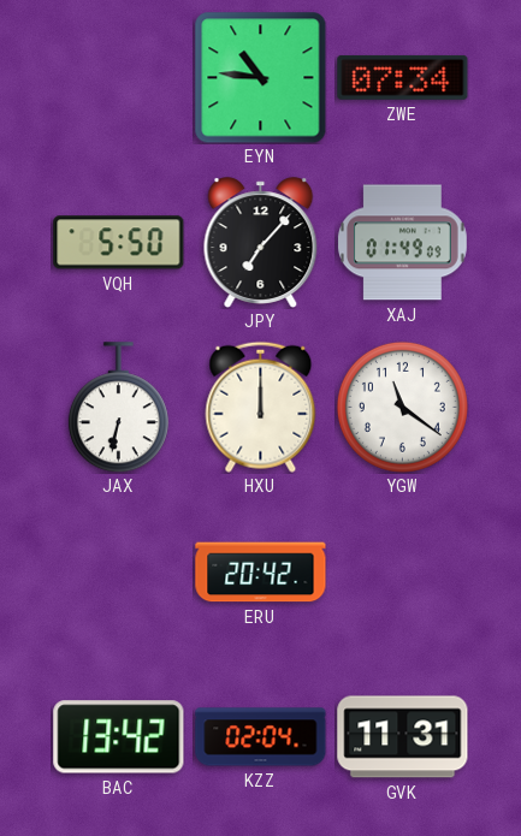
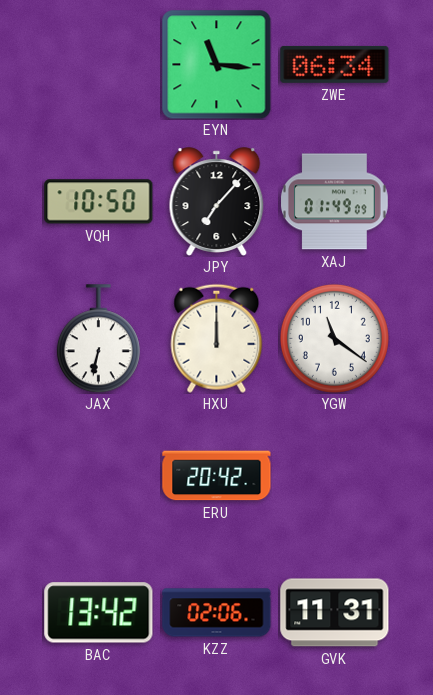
EYN: 10:46 -> 11:16
ZWE: 07:34 -> 06:34
VQH: 5:50 -> 10:50
KZZ: 02:04 -> 02:06
